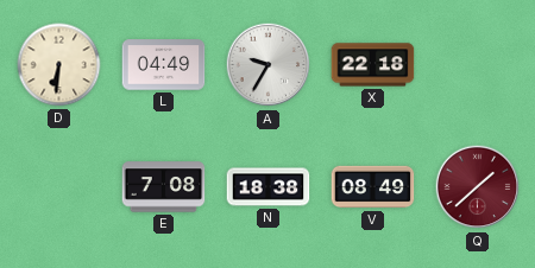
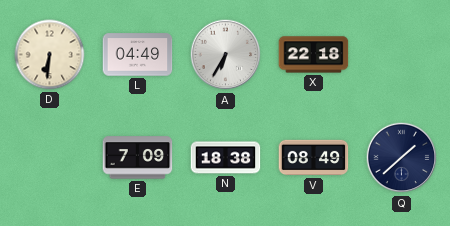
A: 9:35 -> 6:35
E: 7:08 -> 7:09
Q dial: burgundy -> navy
